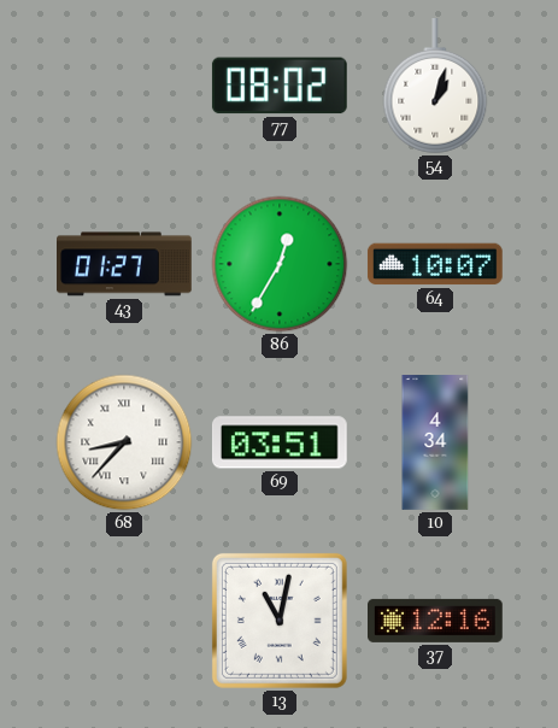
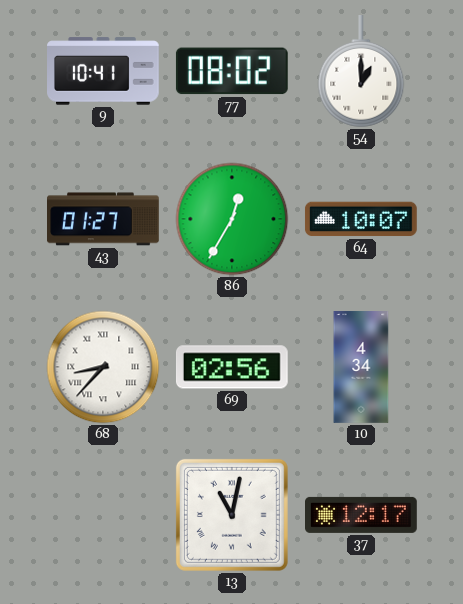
9: none -> 10:41
54: 1:03 -> 1:00
69: 03:51 -> 02:56
37: 12:16 -> 12:17
